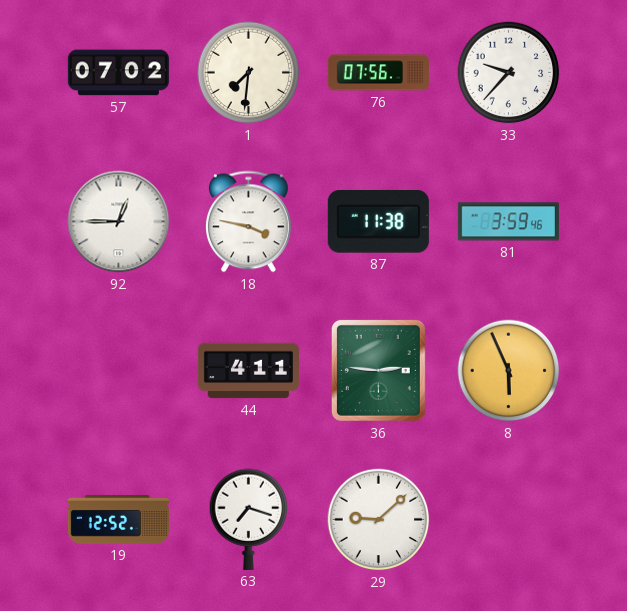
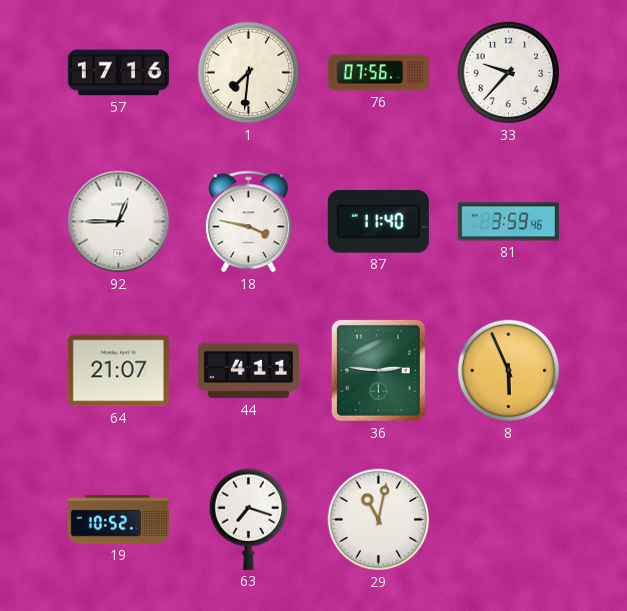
57: 07:02 -> 17:16
87: 11:38 -> 11:40
64: none -> 21:07
19: 12:52 -> 10:52
29: 9:08 -> 11:02
